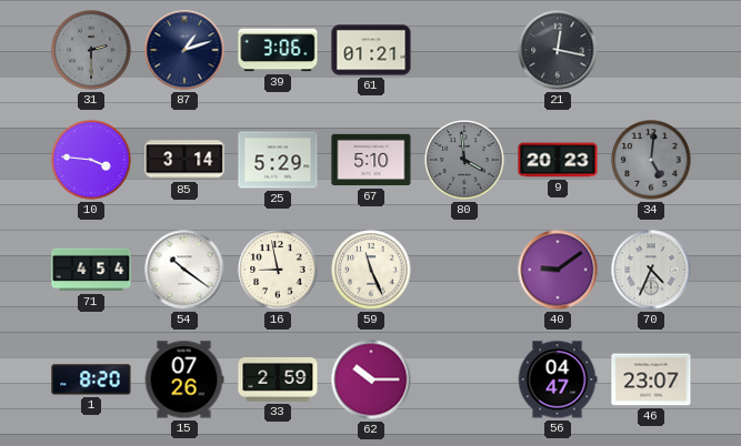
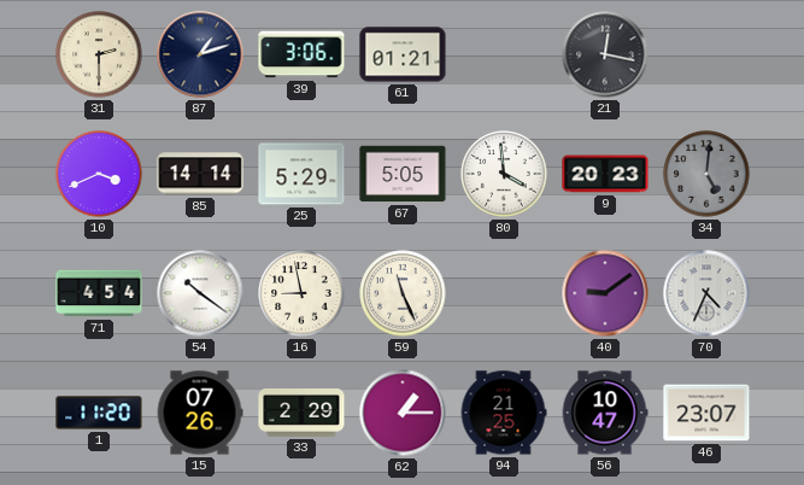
31 dial: grey -> cream
10: 3:46 -> 3:41
85: 3:14 -> 14:14
67: 5:10 -> 5:05
80 dial: grey -> white
1: 8:20 -> 11:20
33: 2:59 -> 2:29
62: 10:15 -> 1:15
94: none -> 21:25
56: 04:47 -> 10:47
